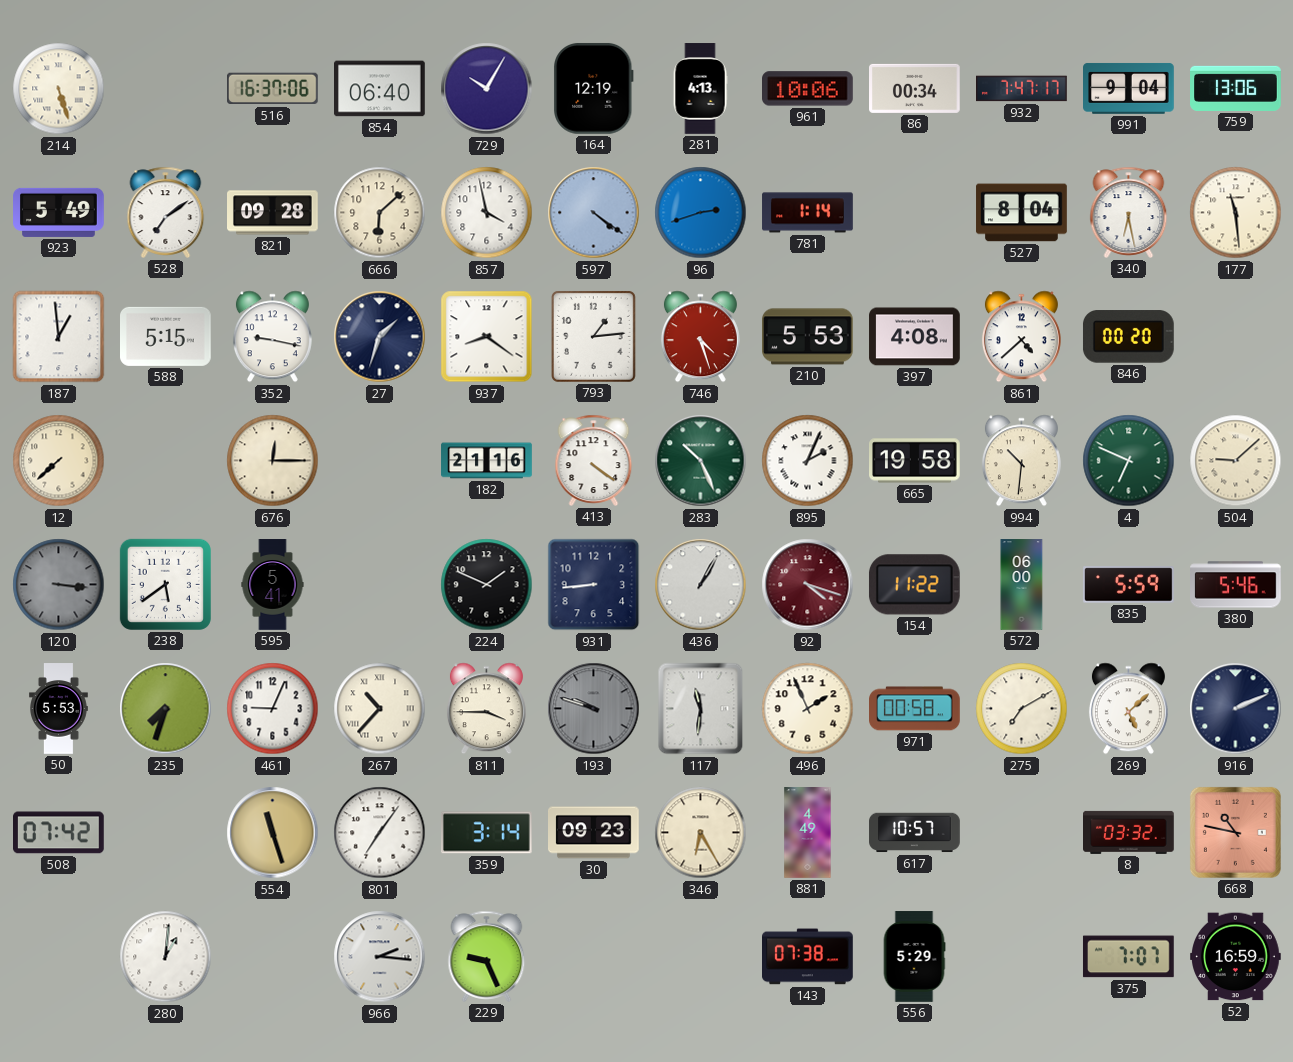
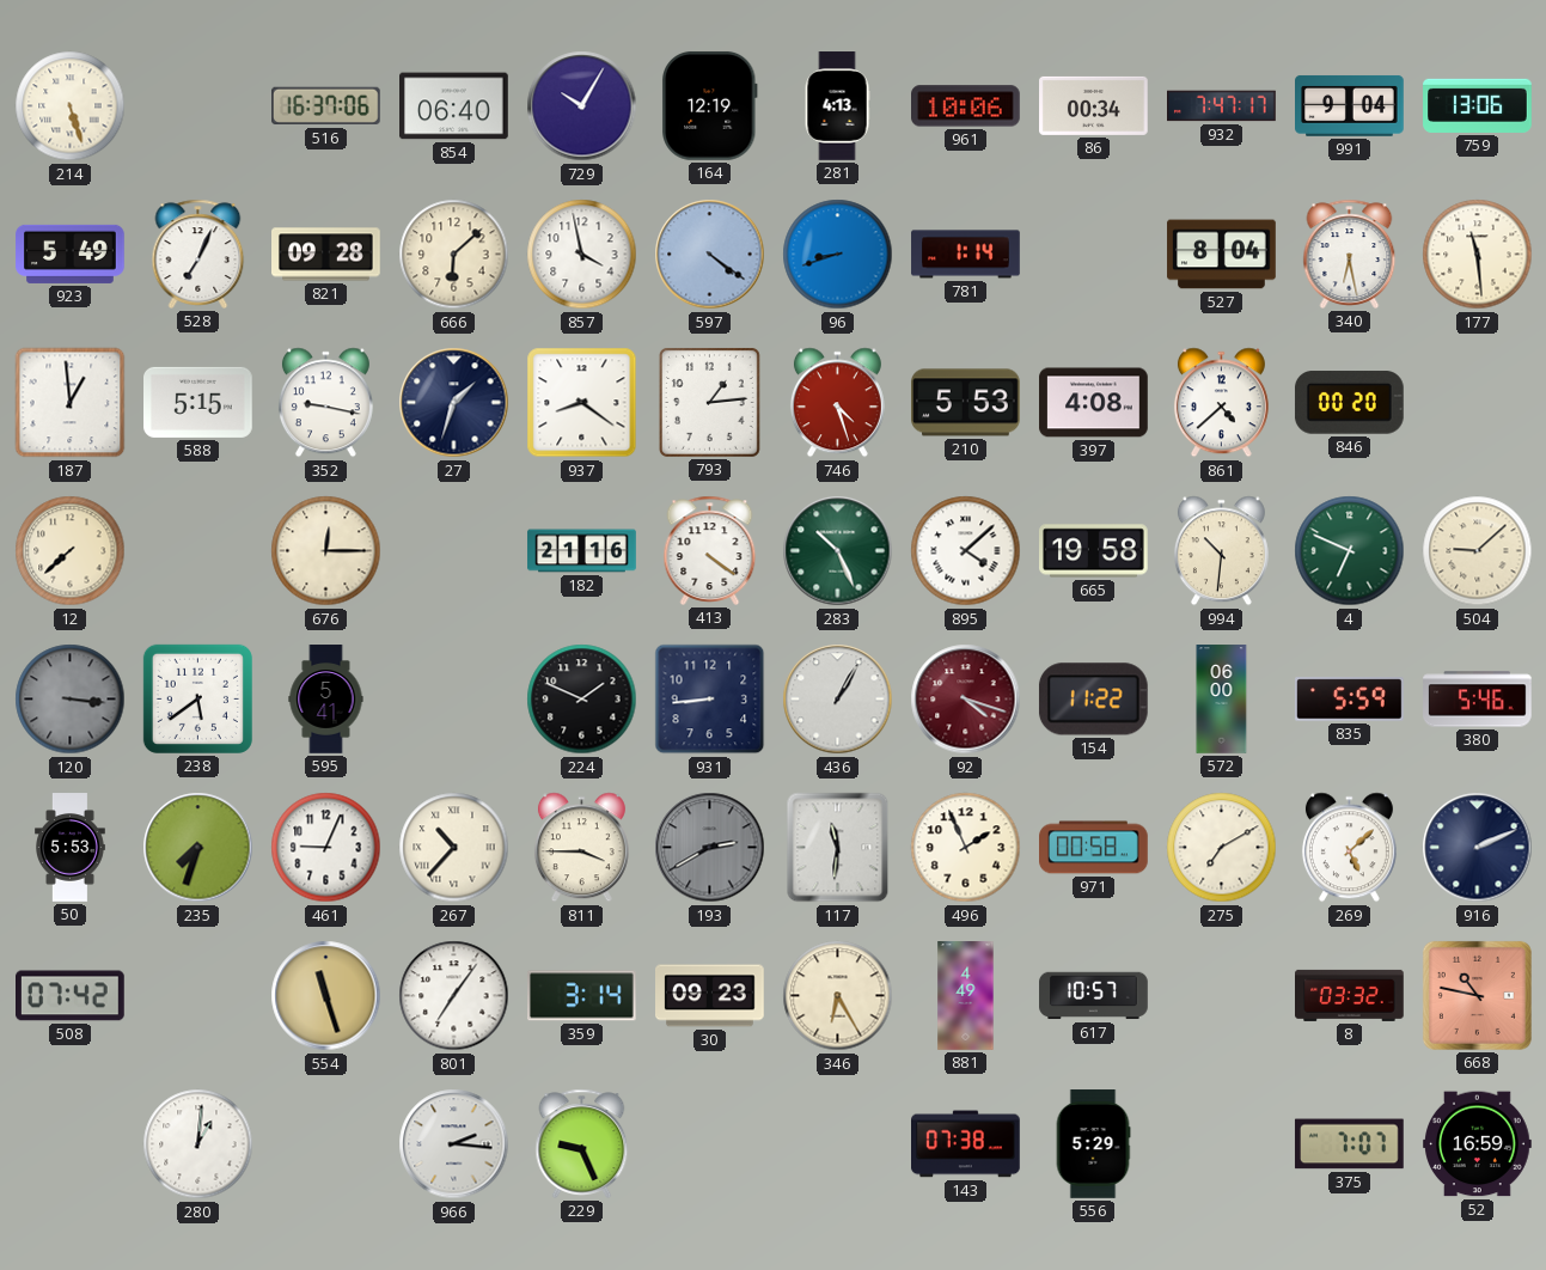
528: 7:09 -> 7:04
96: 2:42 -> 8:42
895: 2:04 -> 4:08
193: 9:48 -> 2:40
